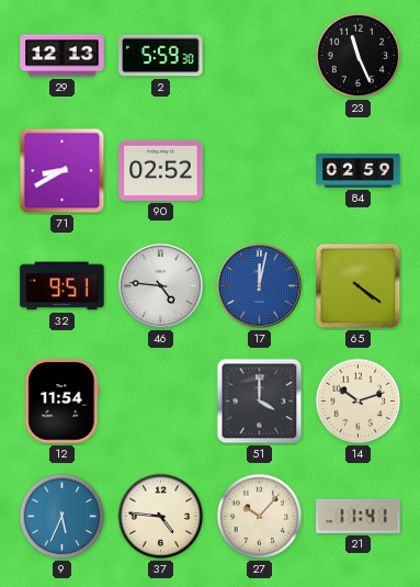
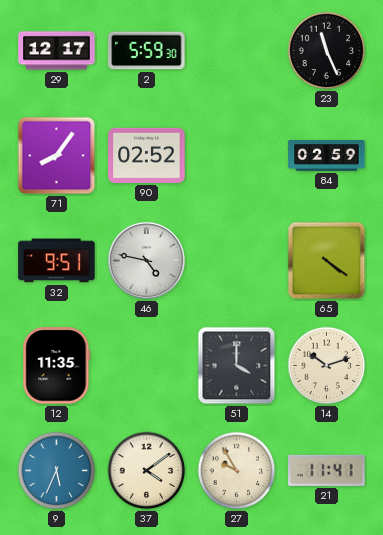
29: 12:13 -> 12:17
71: 8:40 -> 8:06
46: 4:46 -> 4:47
17: 12:02 -> none
12: 11:54 -> 11:35
37: 4:46 -> 4:09
27: 10:07 -> 9:55
